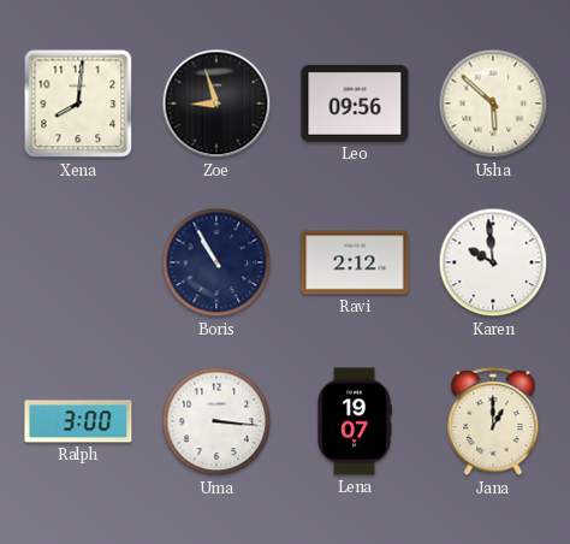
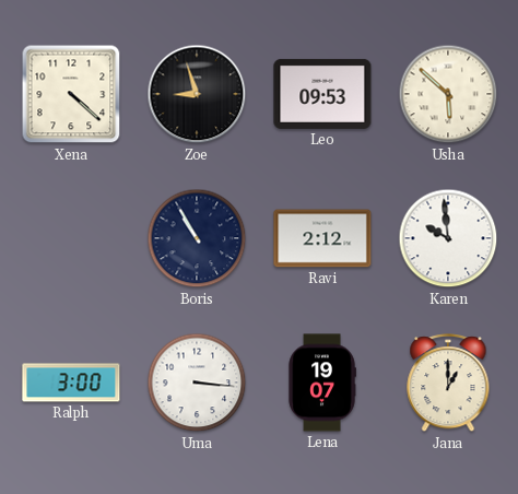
Xena: 8:01 -> 4:22
Leo: 09:56 -> 09:53
